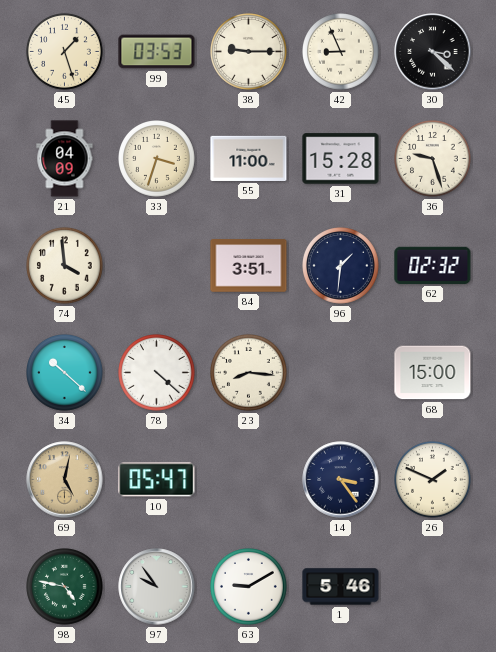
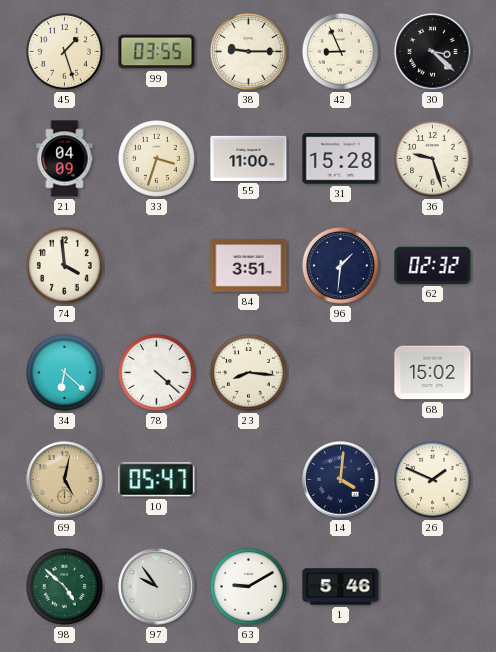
99: 03:53 -> 03:55
34: 10:22 -> 6:22
68: 15:00 -> 15:02
14: 3:24 -> 4:01
98: 4:47 -> 4:52
